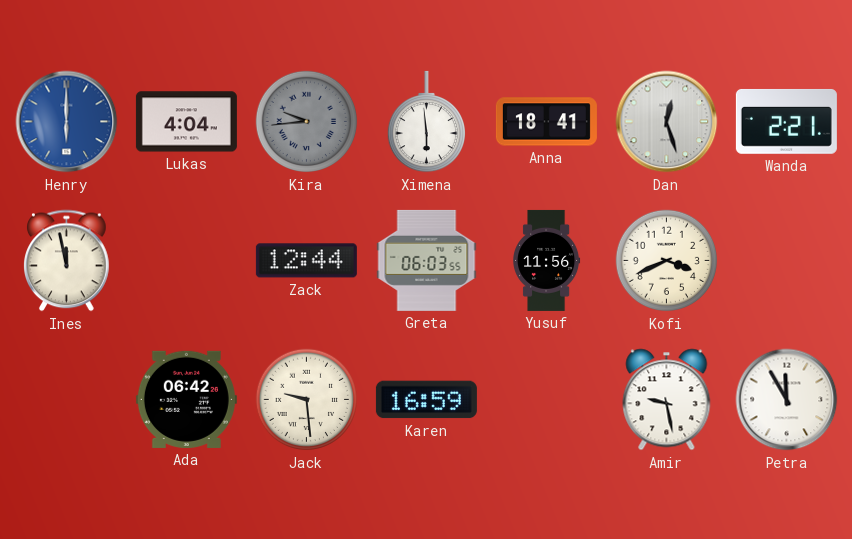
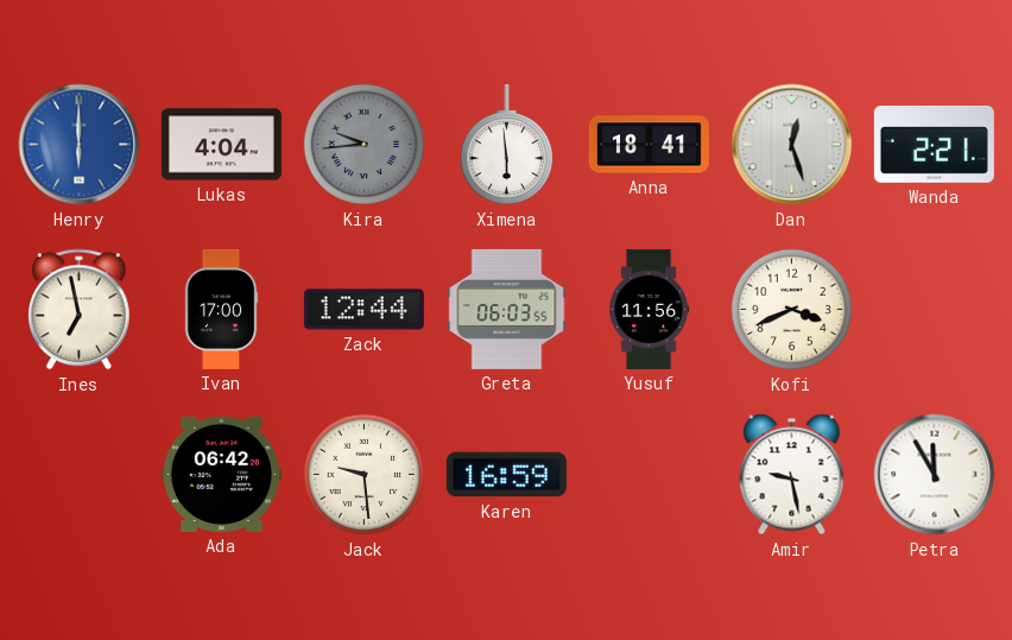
Ines: 11:58 -> 6:58
Ivan: none -> 17:00
